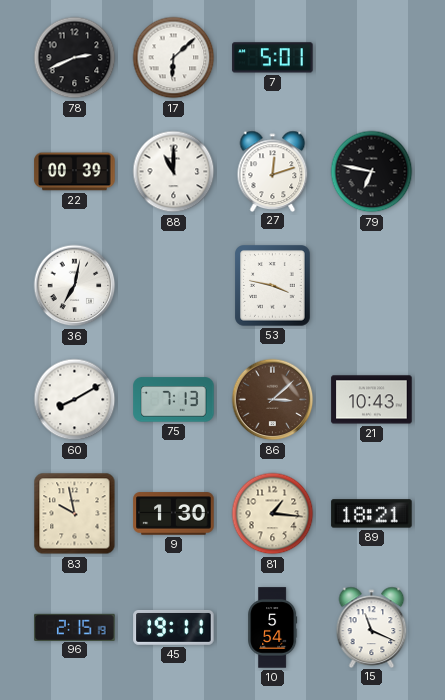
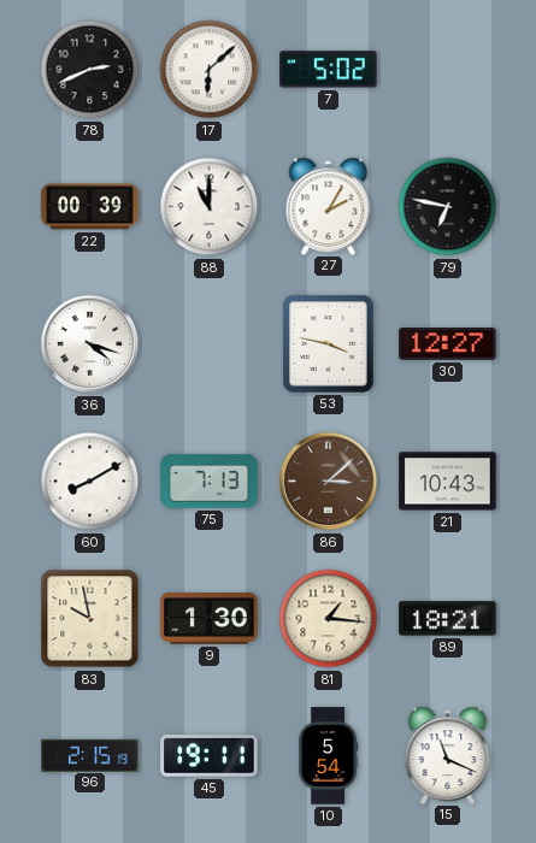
7: 5:01 -> 5:02
27: 12:12 -> 2:05
36: 7:02 -> 4:18
30: none -> 12:27
